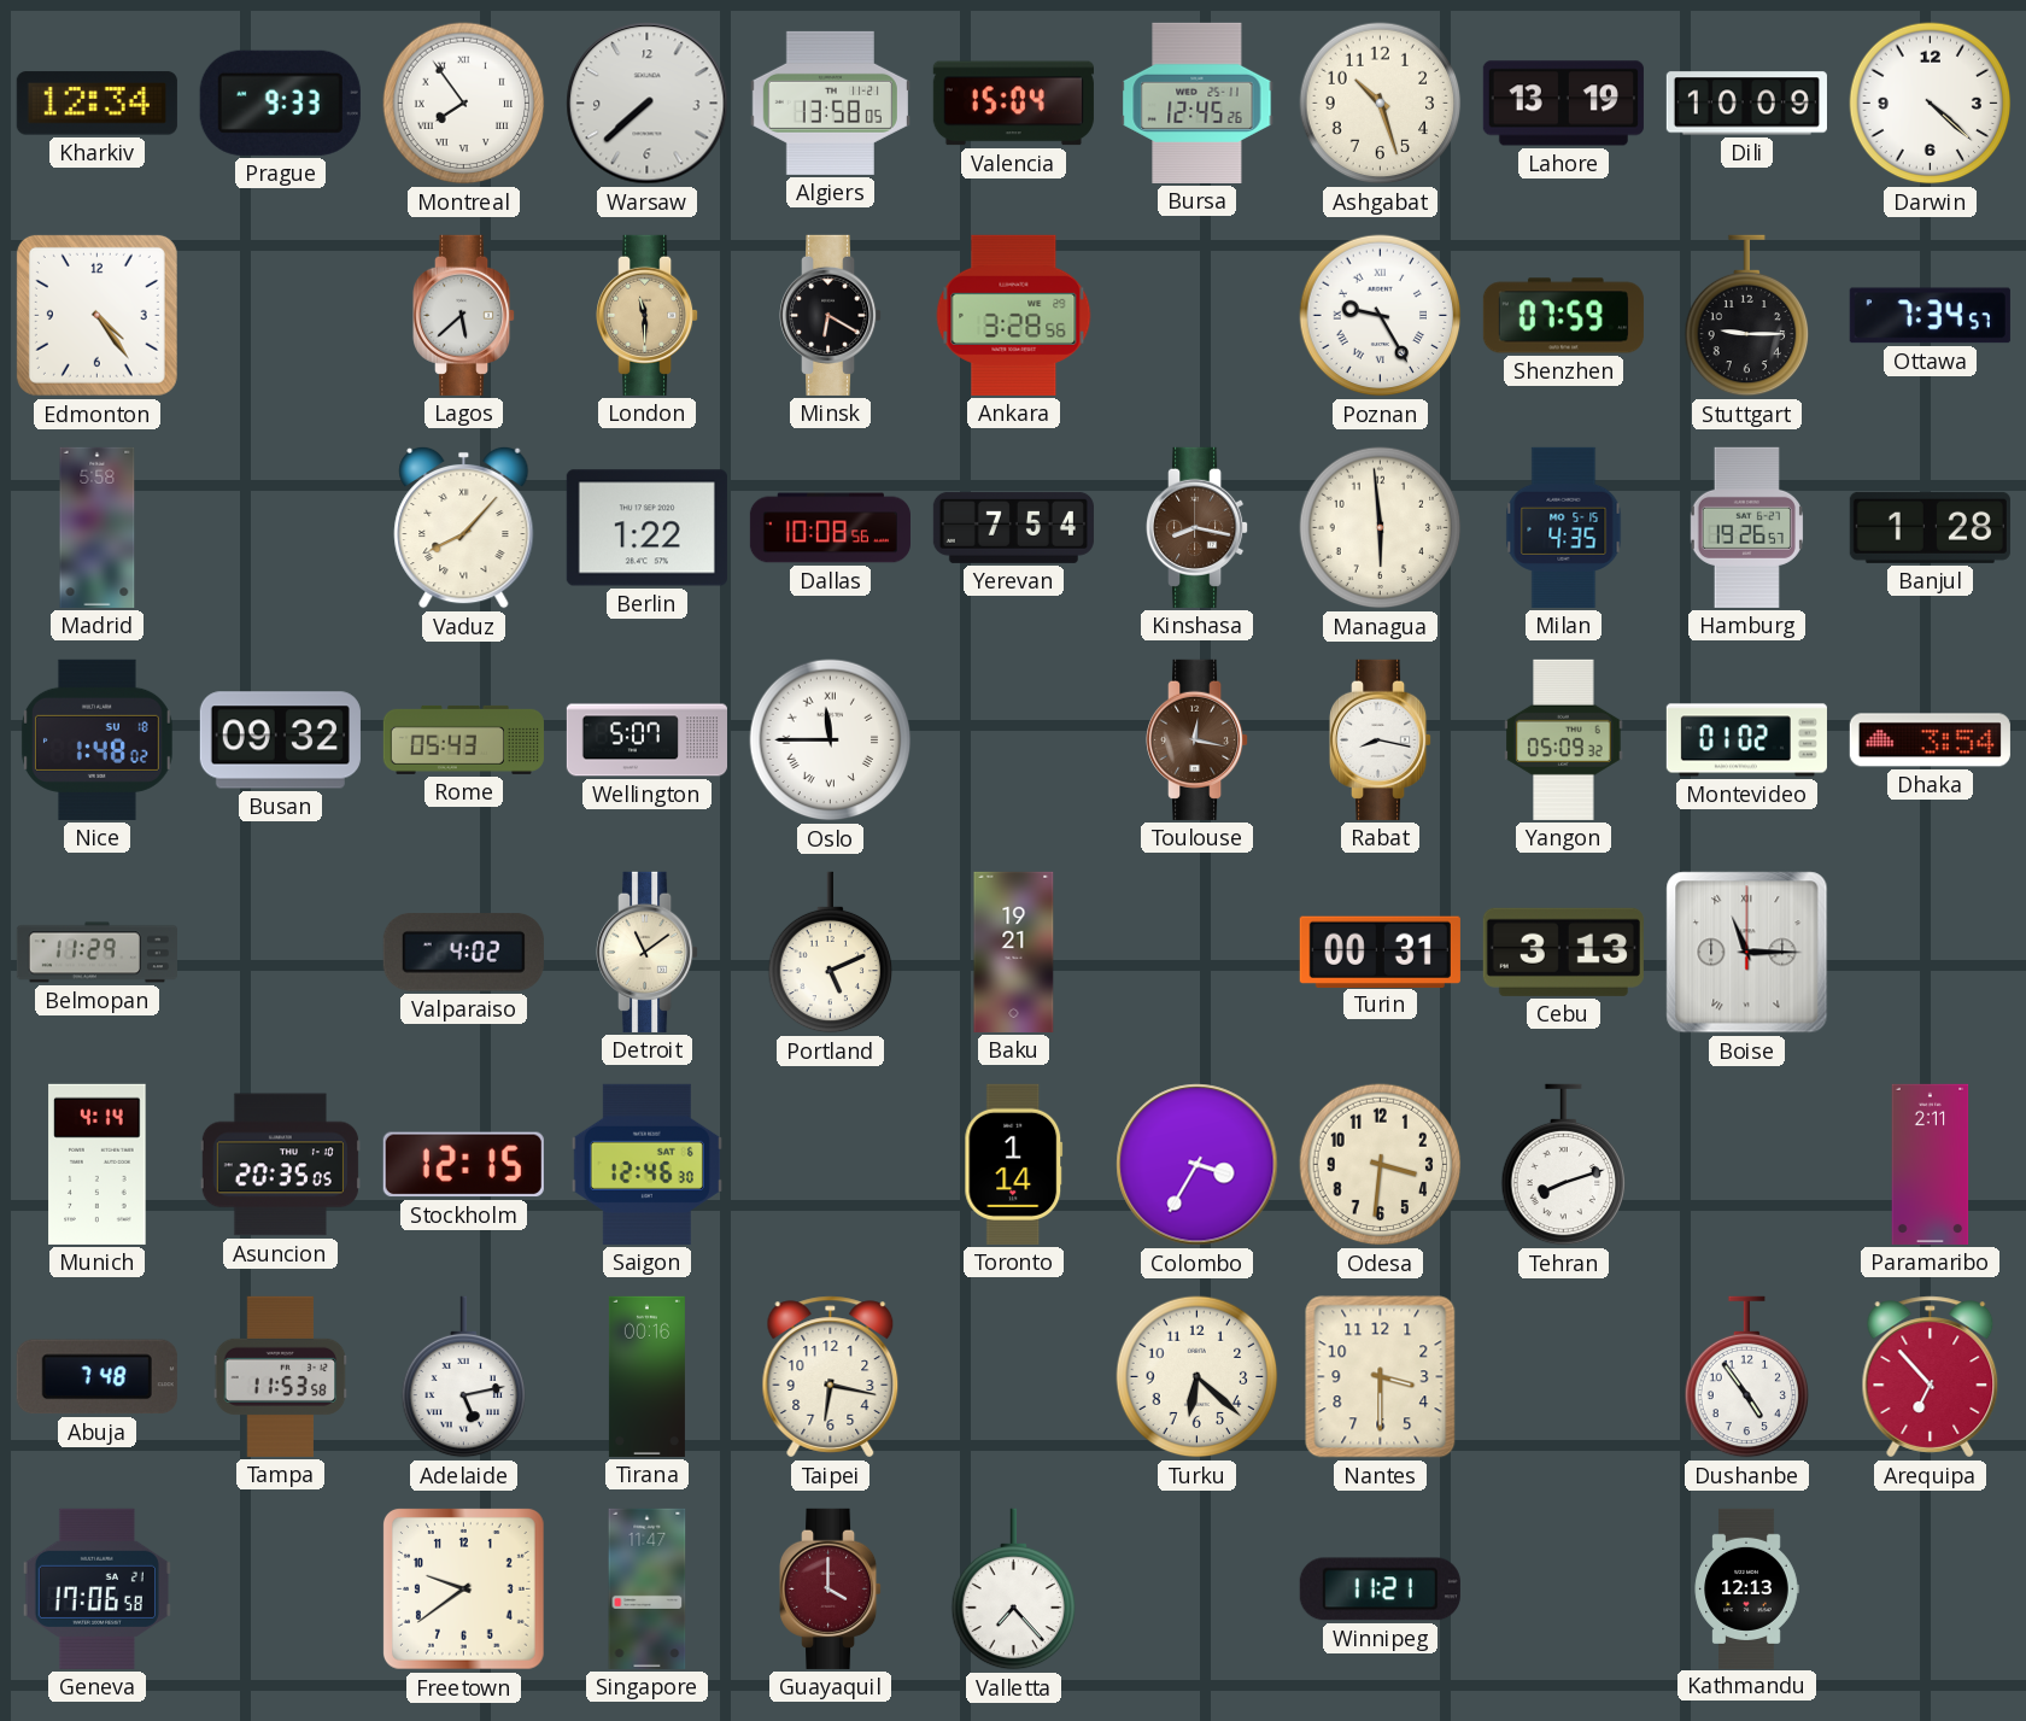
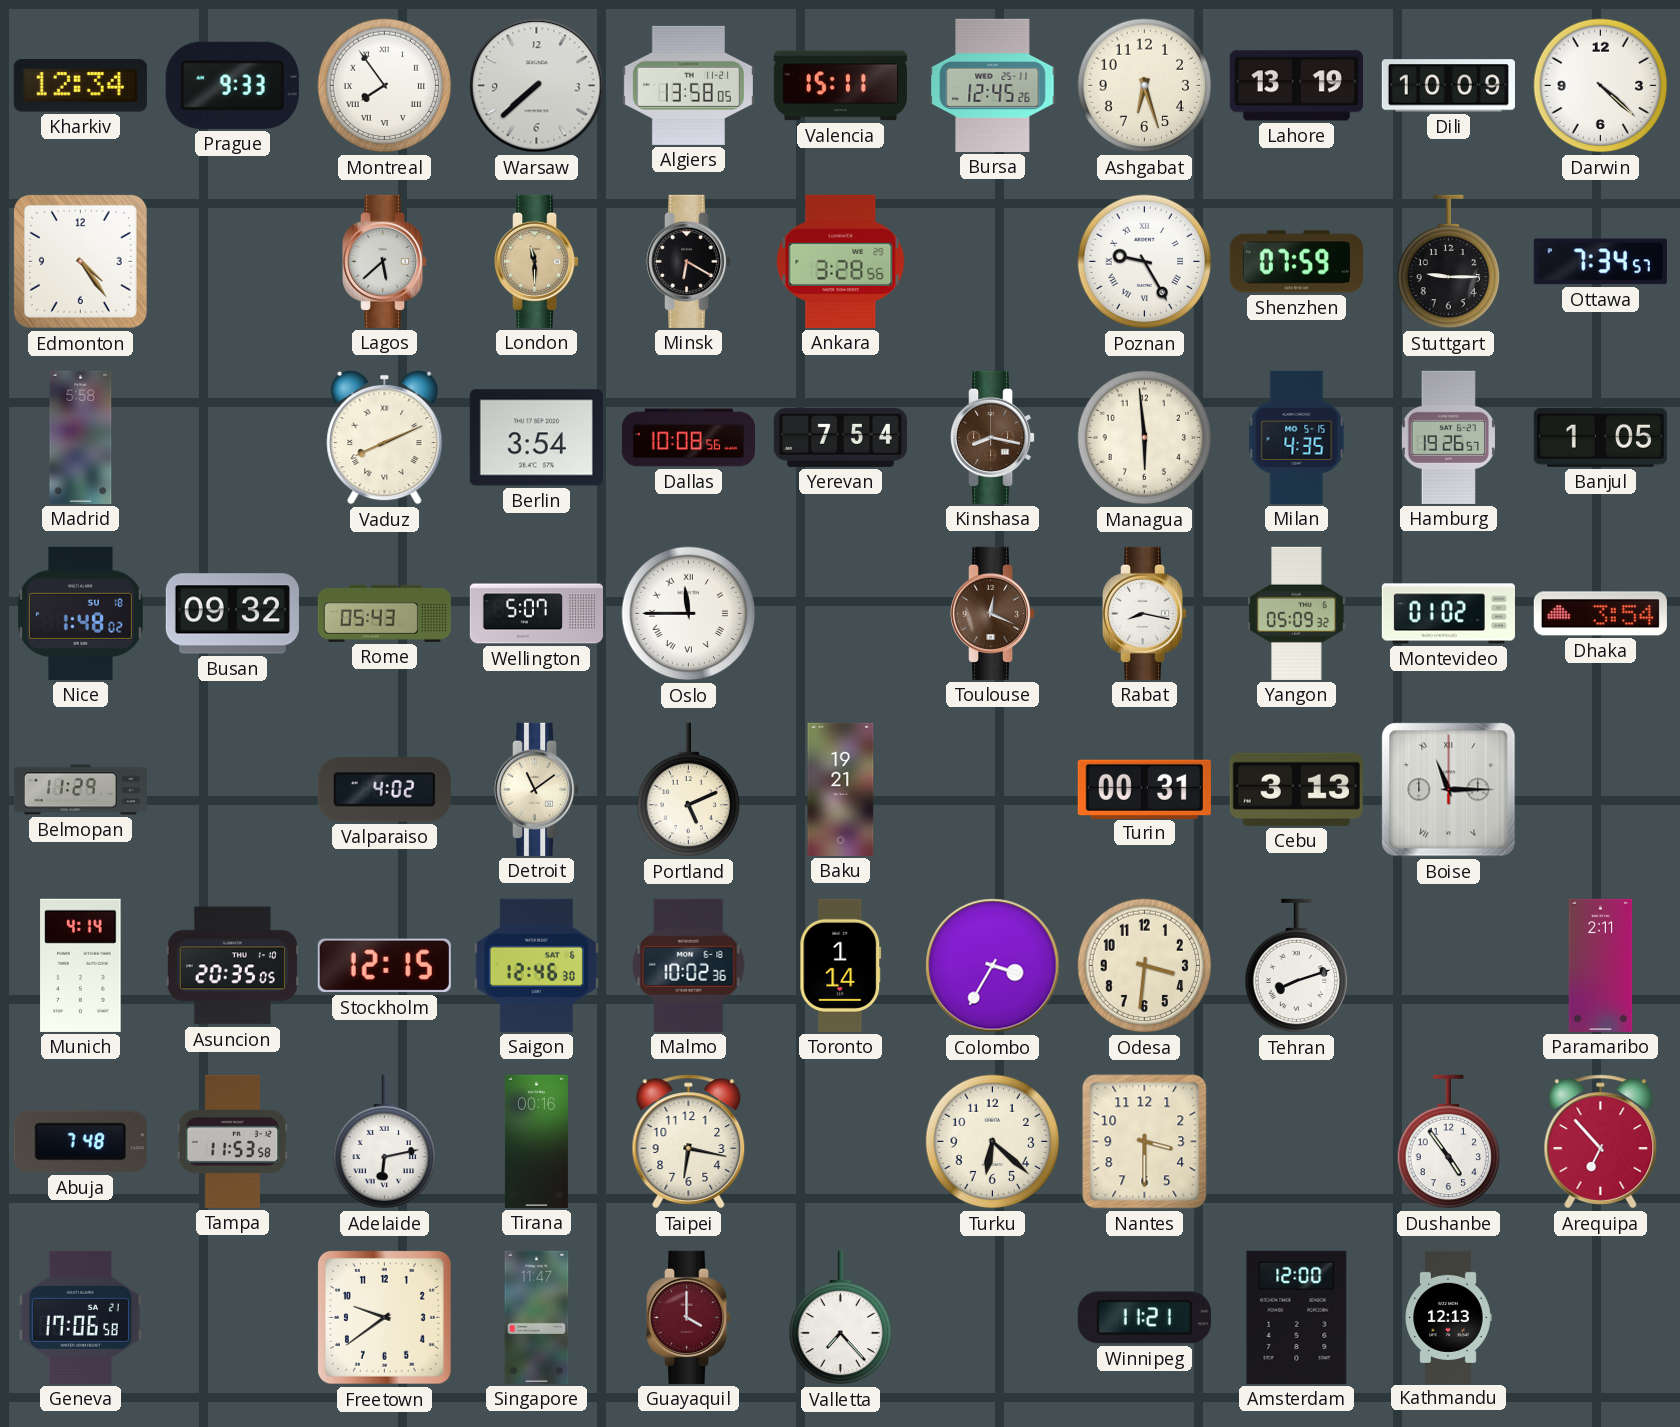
Valencia: 15:04 -> 15:11
Ashgabat: 10:27 -> 6:27
Vaduz: 8:07 -> 8:11
Berlin: 1:22 -> 3:54
Banjul: 1:28 -> 1:05
Toulouse: 12:17 -> 12:19
Malmo: none -> 10:02
Adelaide: 5:13 -> 6:13
Amsterdam: none -> 12:00
